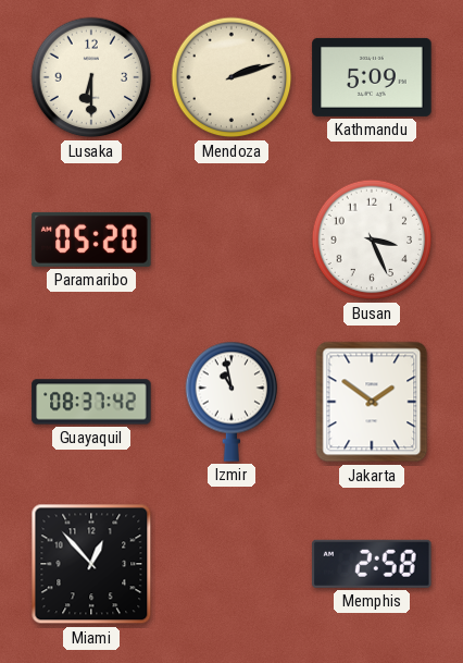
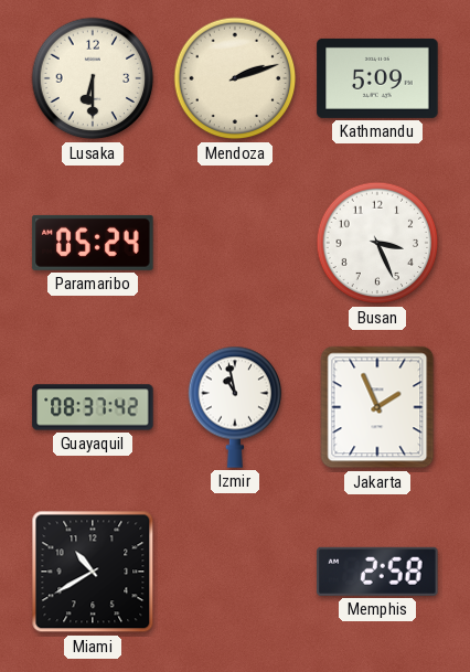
Paramaribo: 05:20 -> 05:24
Jakarta: 1:51 -> 1:56
Miami: 12:53 -> 10:40
